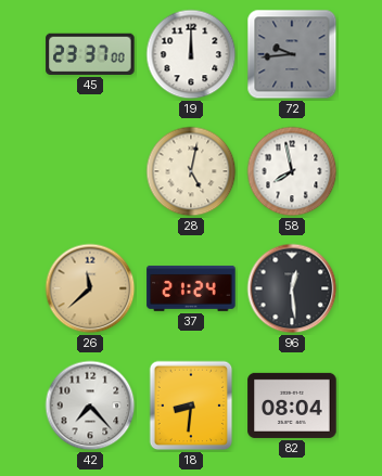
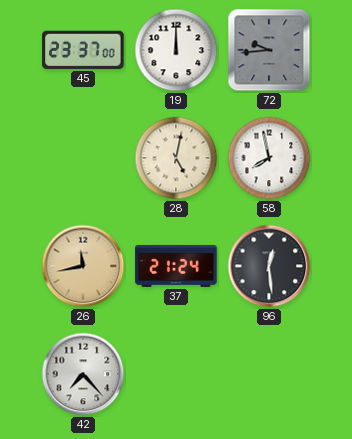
26: 11:38 -> 11:43
18: 8:31 -> none
82: 08:04 -> none
